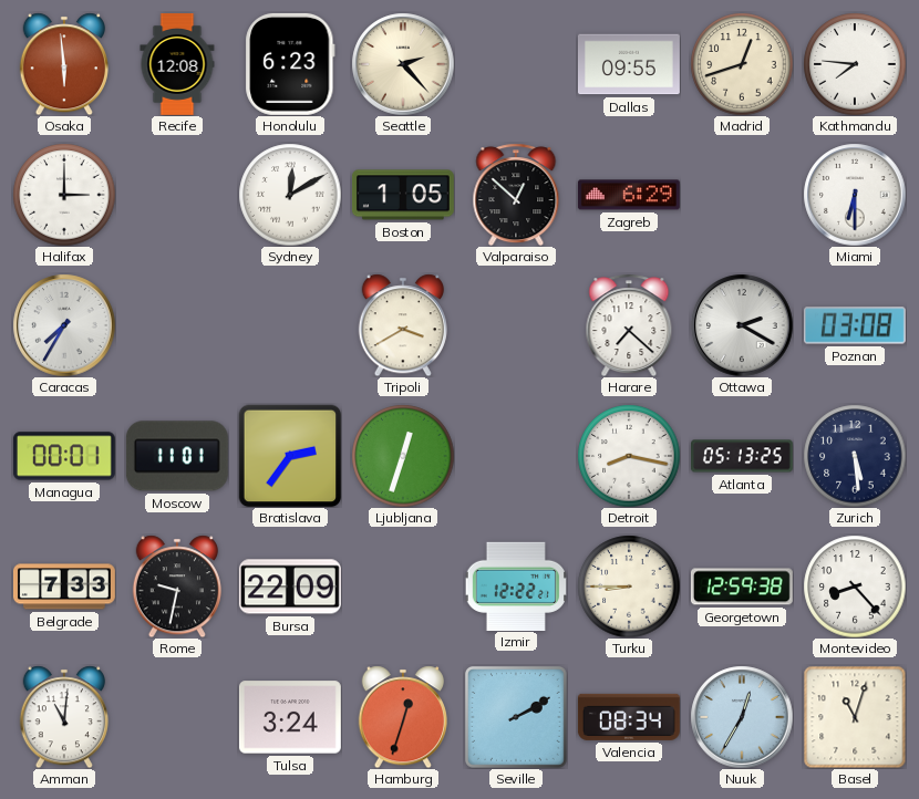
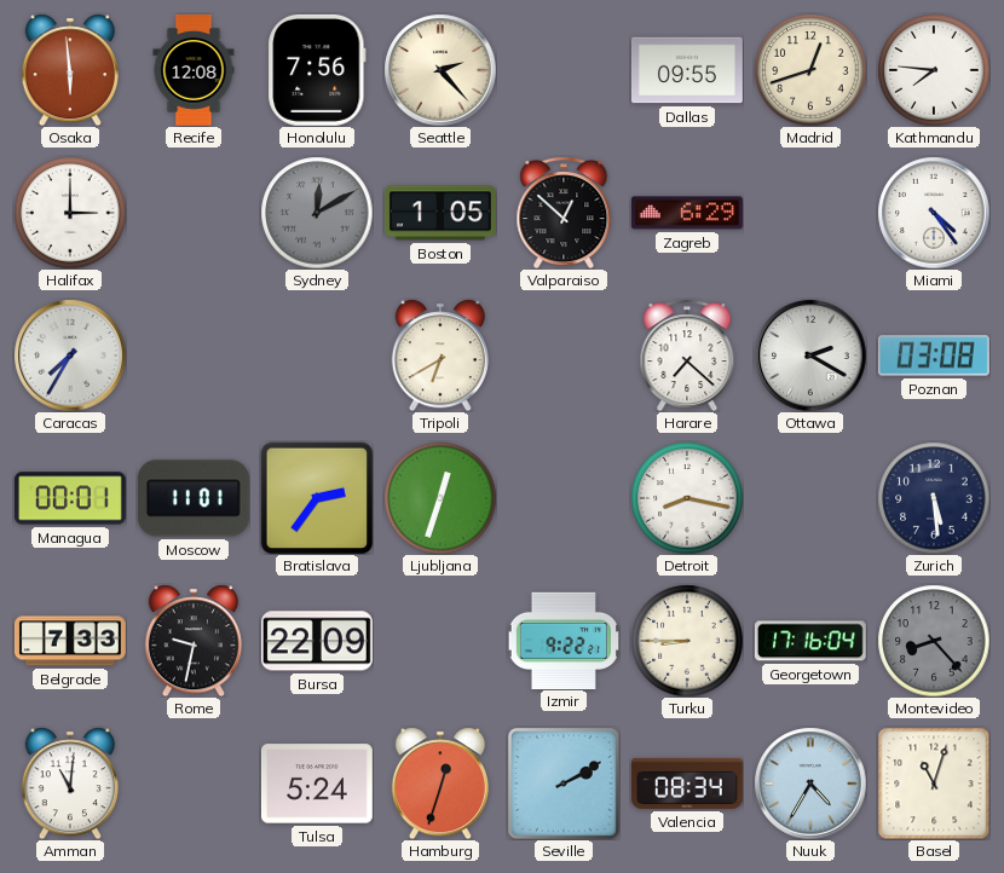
Honolulu: 6:23 -> 7:56
Sydney dial: white -> grey
Miami: 6:30 -> 4:24
Tripoli: 3:40 -> 6:40
Atlanta: 05:13 -> none
Izmir: 12:22 -> 9:22
Georgetown: 12:59 -> 17:16
Montevideo dial: white -> grey
Tulsa: 3:24 -> 5:24
Nuuk: 12:35 -> 4:35
